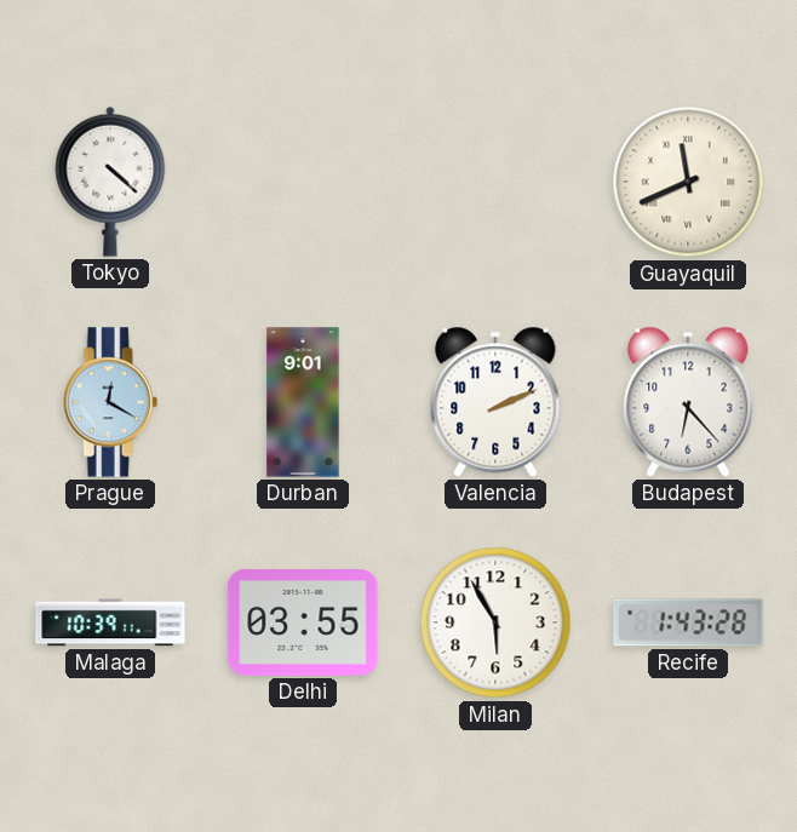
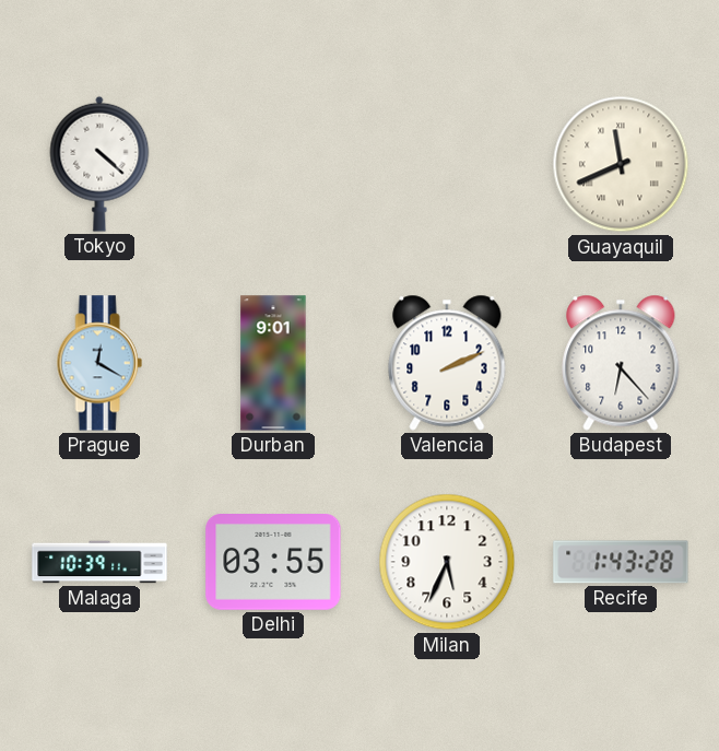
Milan: 5:55 -> 5:34
